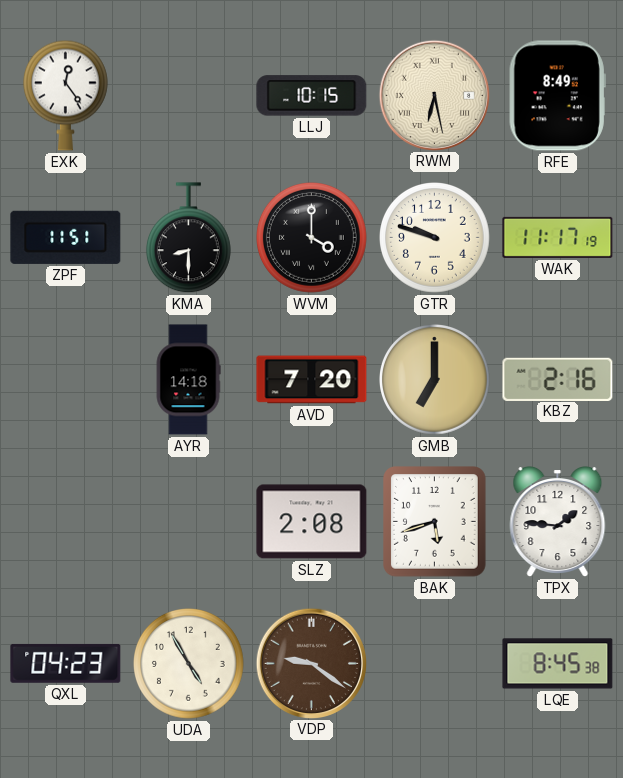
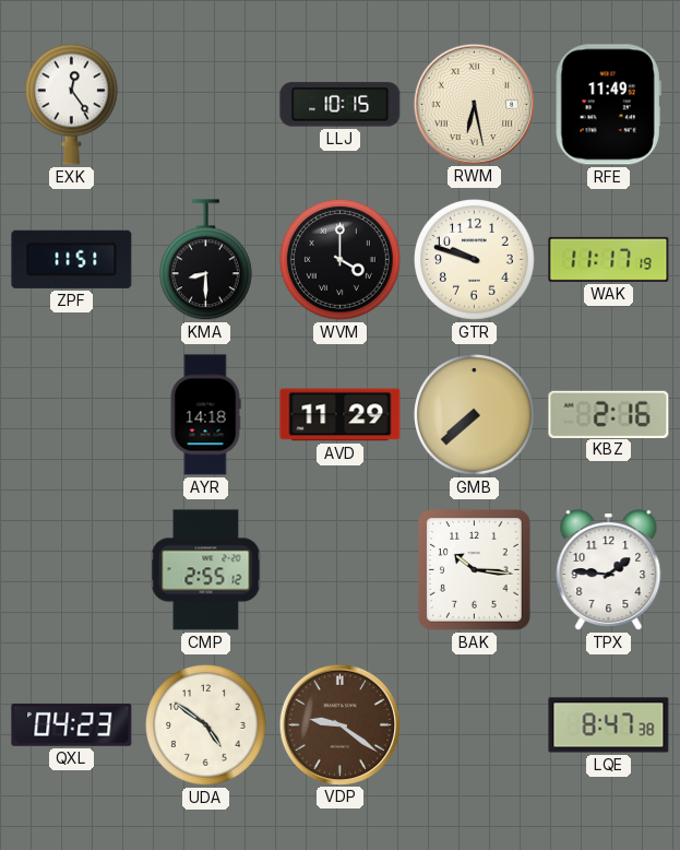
RFE: 8:49 -> 11:49
AVD: 7:20 -> 11:29
GMB: 7:00 -> 7:38
CMP: none -> 2:55
SLZ: 2:08 -> none
BAK: 5:42 -> 10:16
UDA: 4:55 -> 4:51
LQE: 8:45 -> 8:47
